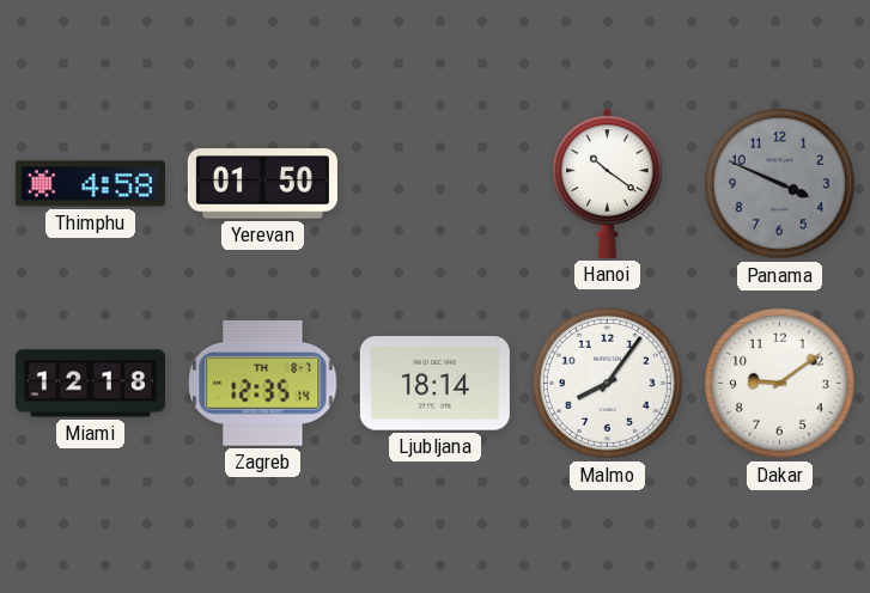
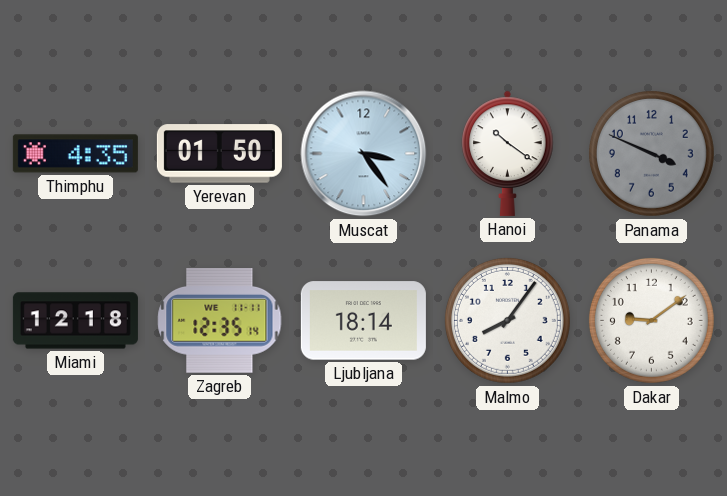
Thimphu: 4:58 -> 4:35
Muscat: none -> 3:24
Zagreb date: TH 8-7 -> WE 11-11
